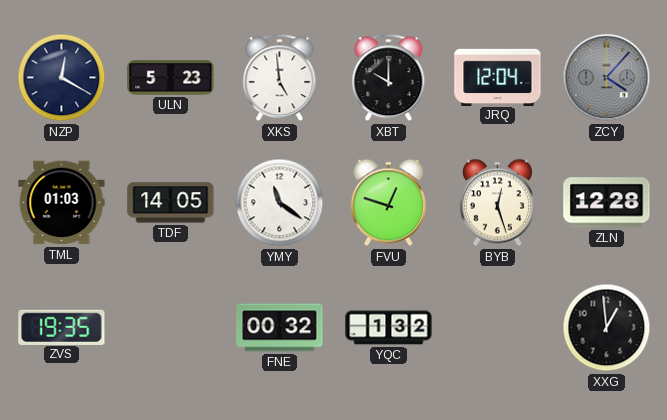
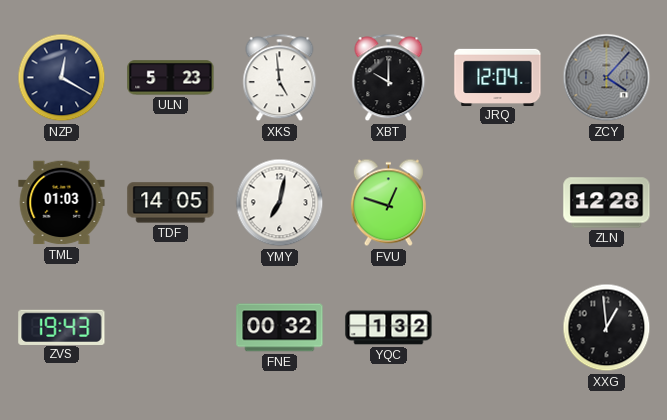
YMY: 11:21 -> 7:02
BYB: 12:27 -> none
ZVS: 19:35 -> 19:43
